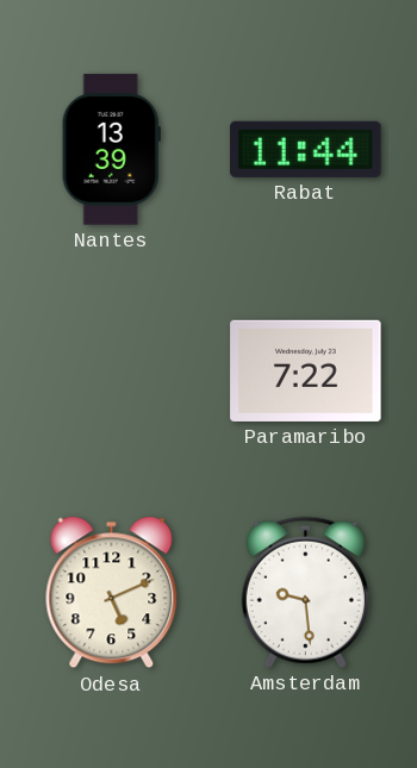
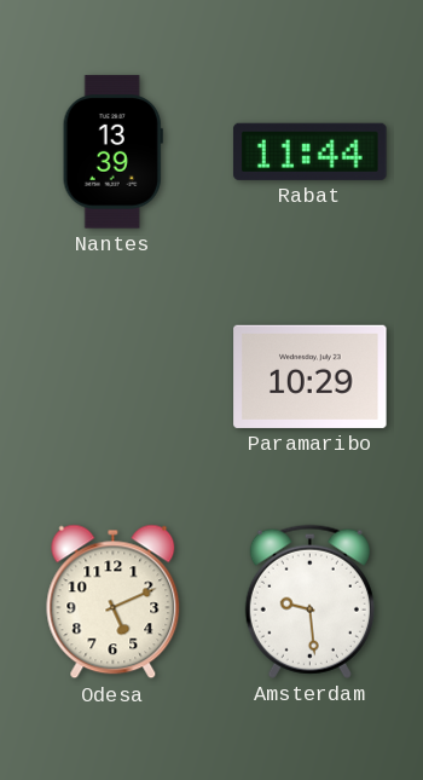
Paramaribo: 7:22 -> 10:29
